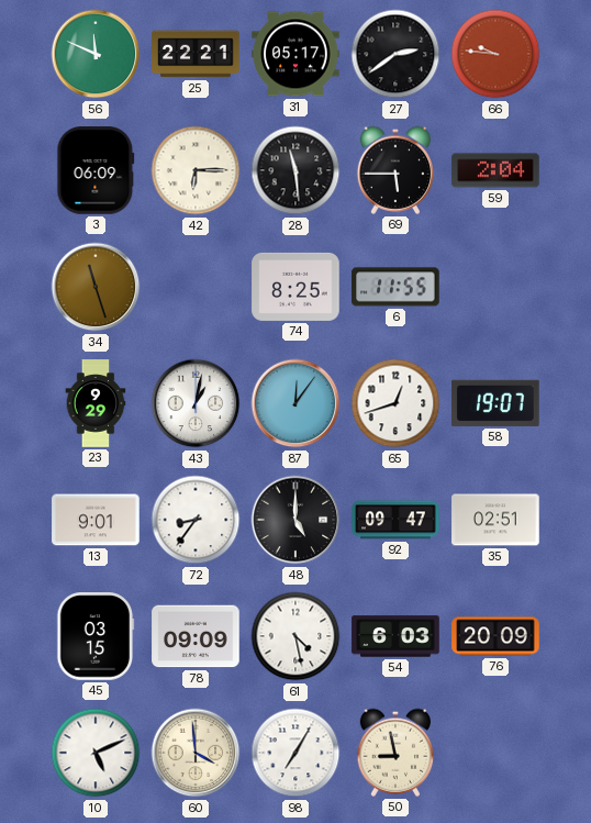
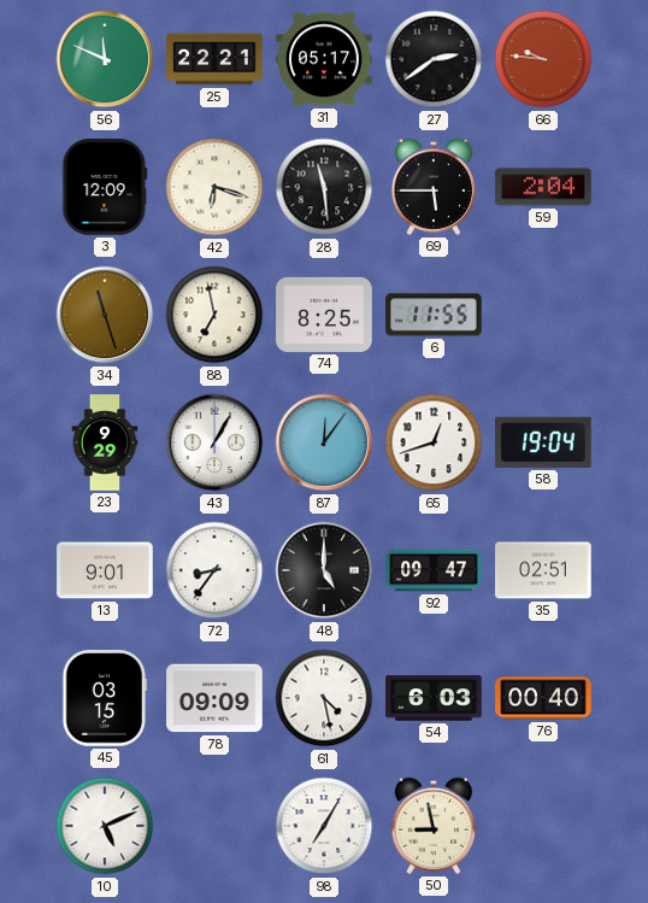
3: 06:09 -> 12:09
42: 6:15 -> 6:18
88: none -> 6:58
43: 1:02 -> 1:05
58: 19:07 -> 19:04
76: 20:09 -> 00:40
60: 3:59 -> none
